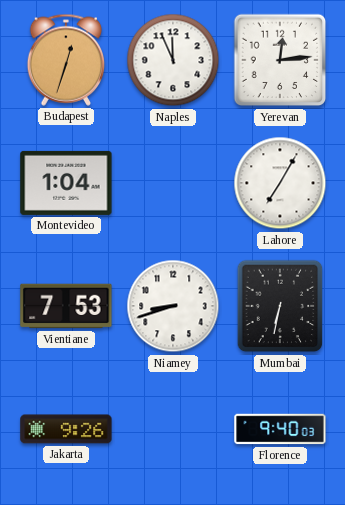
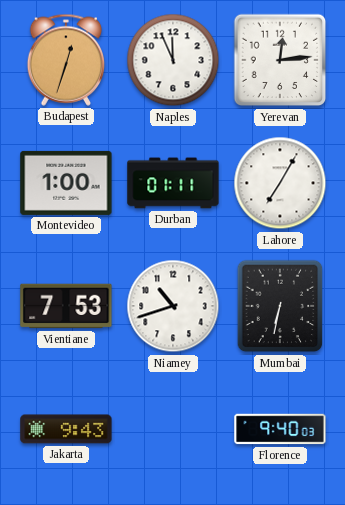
Montevideo: 1:04 -> 1:00
Durban: none -> 01:11
Niamey: 8:42 -> 10:42
Jakarta: 9:26 -> 9:43
